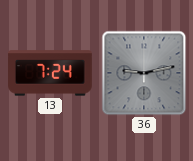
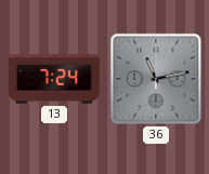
36: 9:13 -> 11:13
